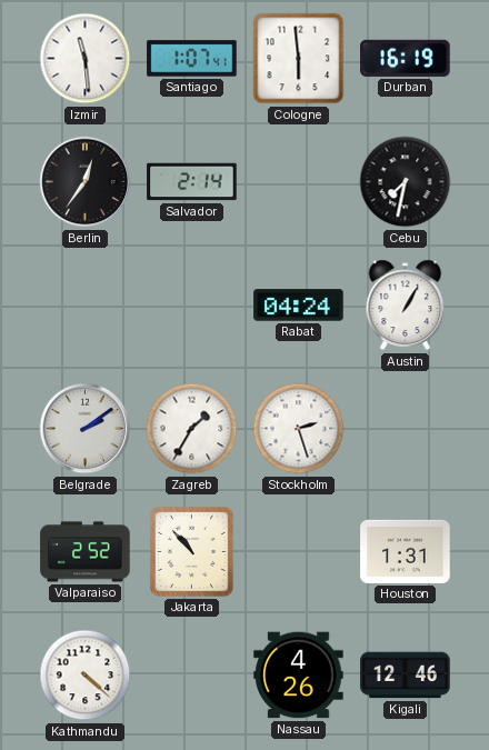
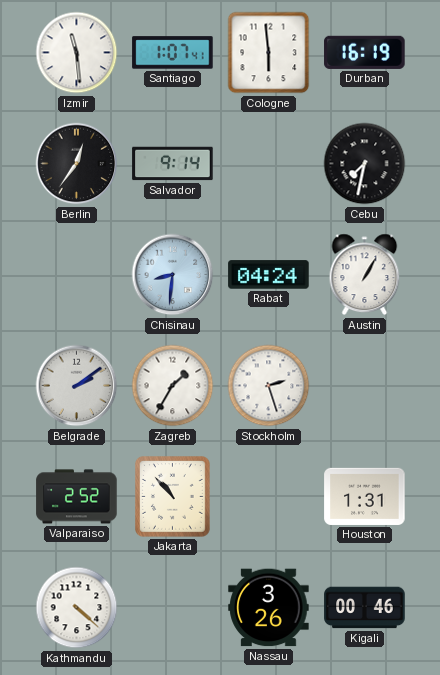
Salvador: 2:14 -> 9:14
Chisinau: none -> 8:31
Nassau: 4:26 -> 3:26
Kigali: 12:46 -> 00:46
